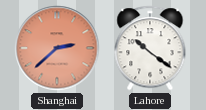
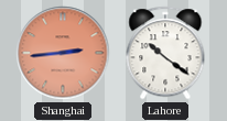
Shanghai: 2:38 -> 2:44
